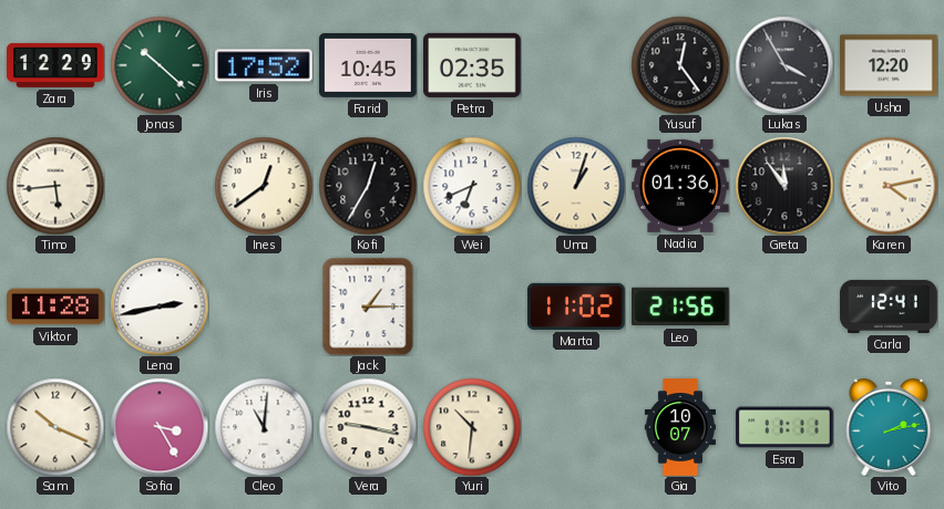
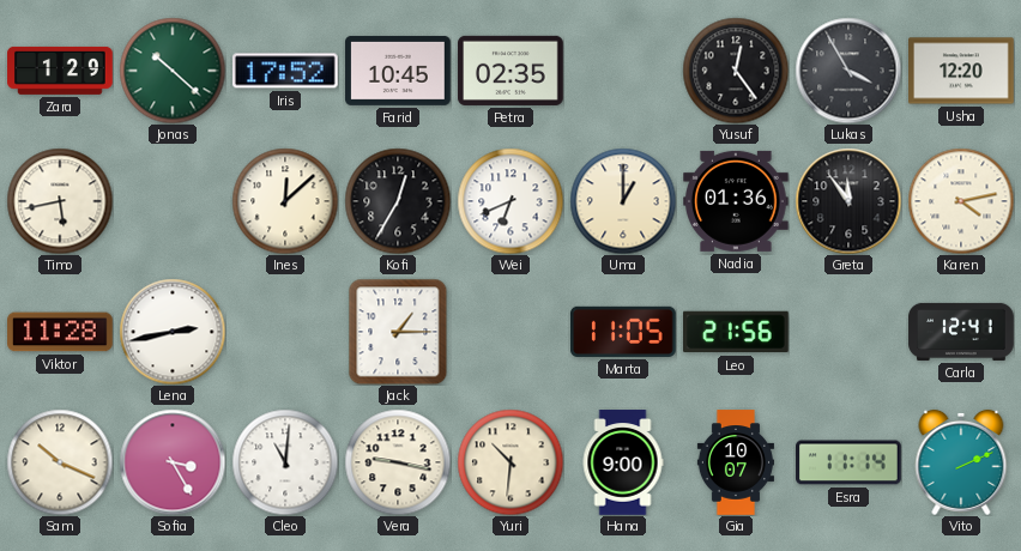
Zara: 12:29 -> 1:29
Timo: 5:44 -> 5:43
Ines: 12:39 -> 12:08
Uma: 1:03 -> 1:00
Marta: 11:02 -> 11:05
Hana: none -> 9:00
Esra: 11:11 -> 11:14
Vito: 2:13 -> 2:11
